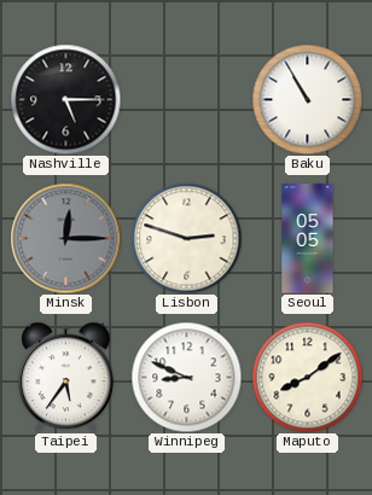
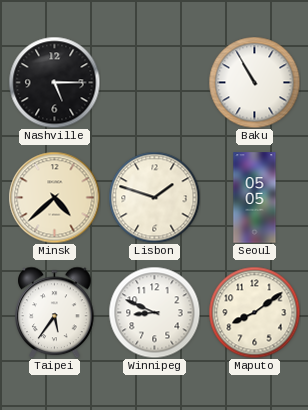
Minsk: 12:15 -> 4:38
Minsk dial: grey -> cream
Lisbon: 2:48 -> 1:48
